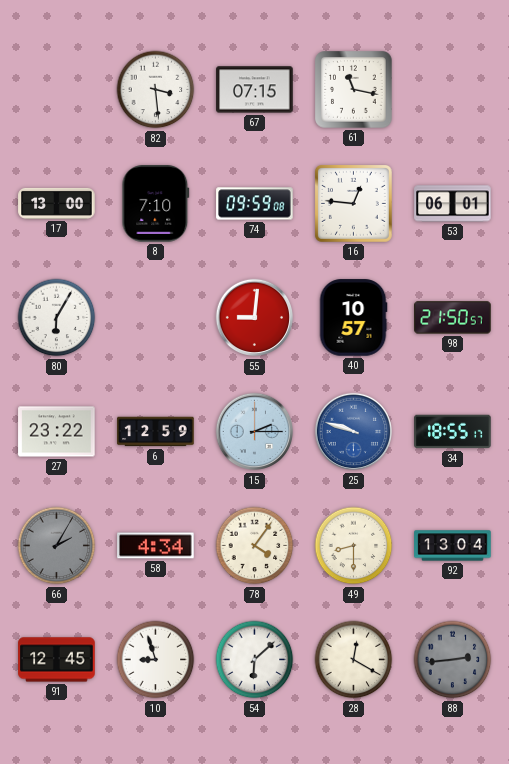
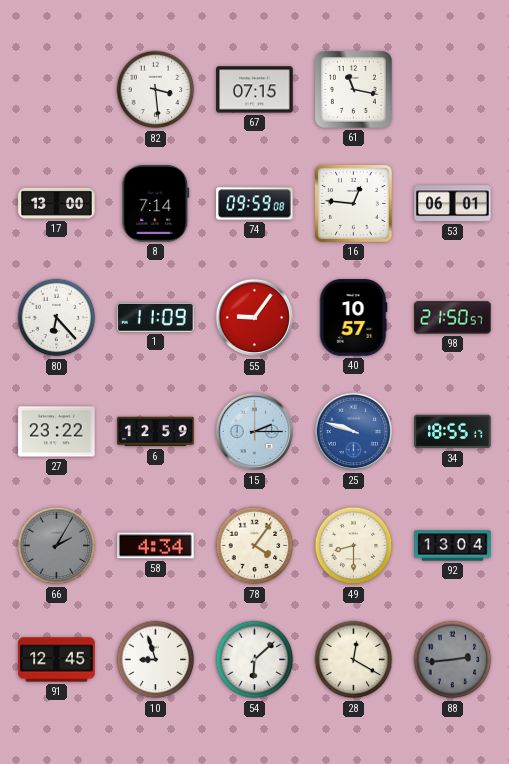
8: 7:10 -> 7:14
80: 6:05 -> 6:23
1: none -> 11:09
55: 9:01 -> 9:06
